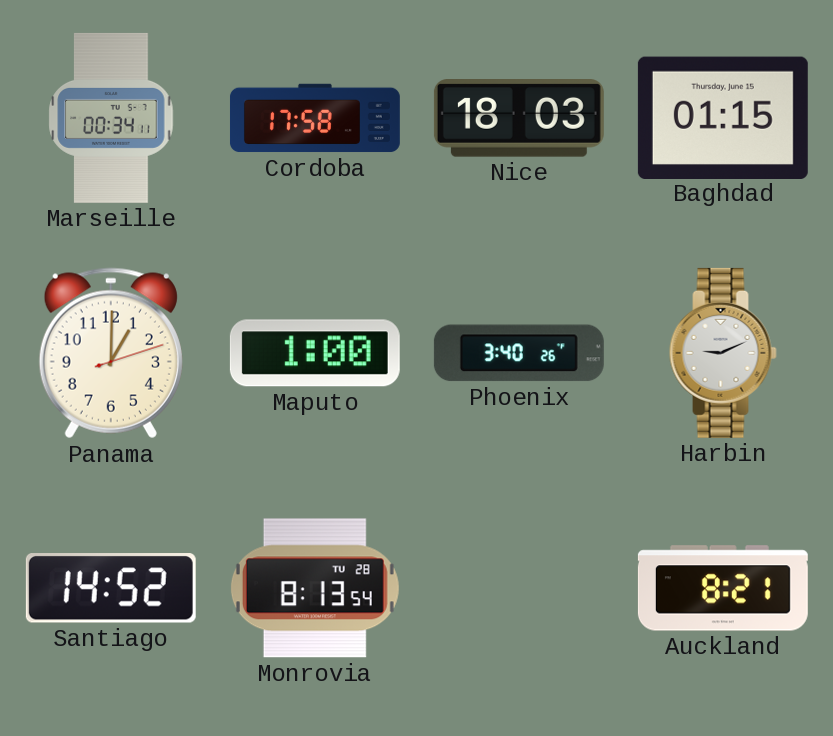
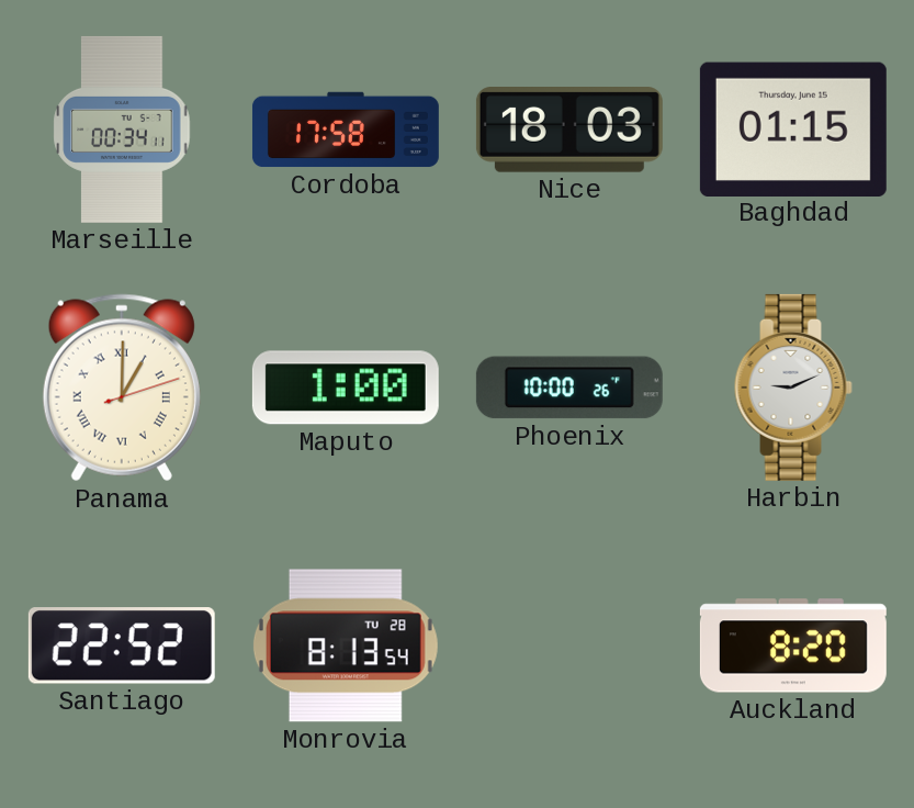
Panama numerals: Arabic -> Roman
Phoenix: 3:40 -> 10:00
Santiago: 14:52 -> 22:52
Auckland: 8:21 -> 8:20
